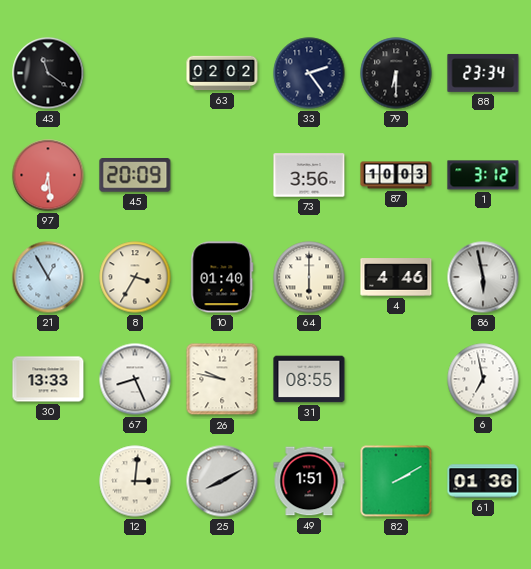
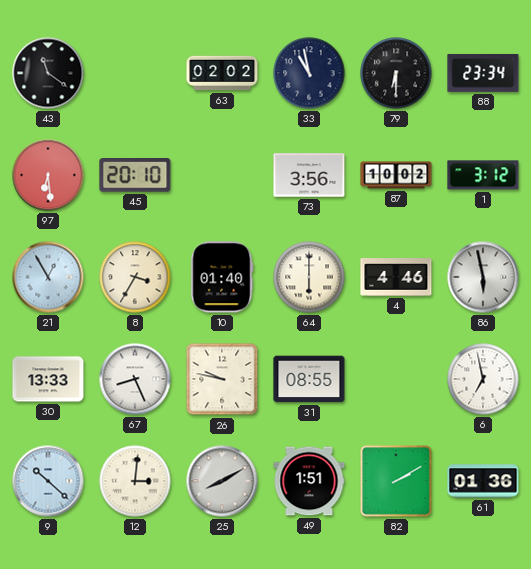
33: 2:24 -> 10:58
45: 20:09 -> 20:10
87: 10:03 -> 10:02
9: none -> 10:22
